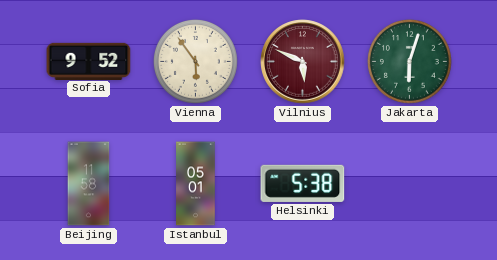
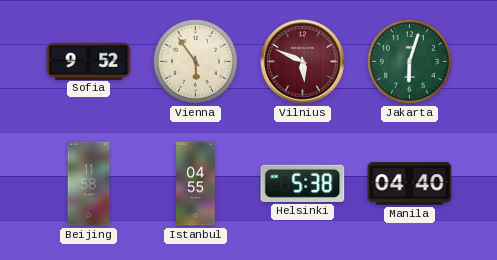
Istanbul: 05:01 -> 04:55
Manila: none -> 04:40
